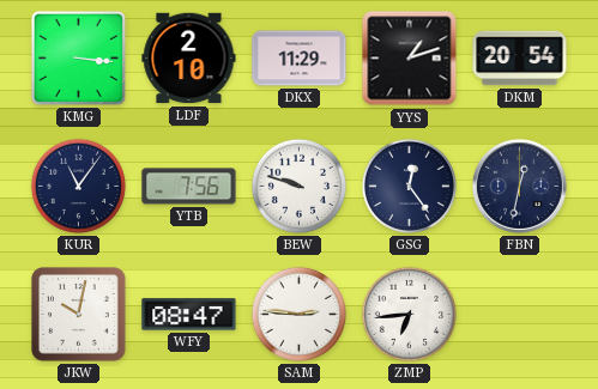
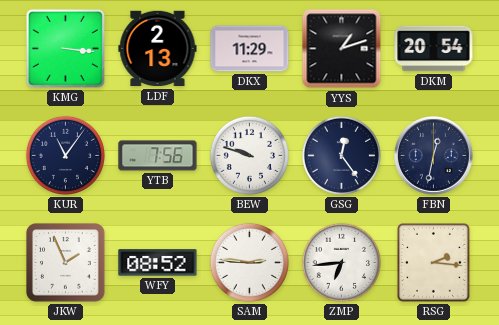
LDF: 2:10 -> 2:13
JKW: 10:02 -> 1:56
WFY: 08:47 -> 08:52
RSG: none -> 2:16
